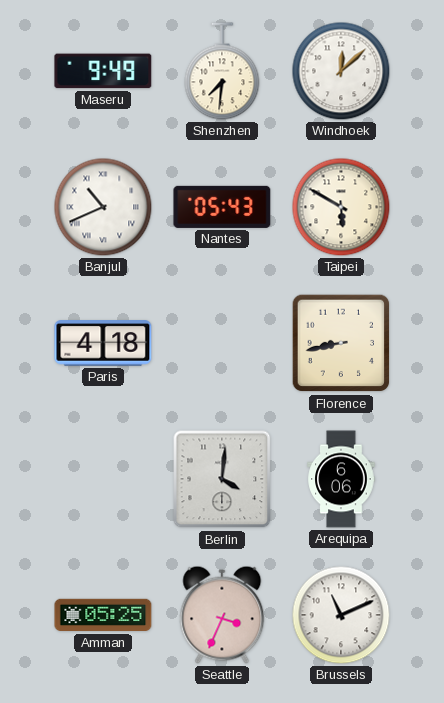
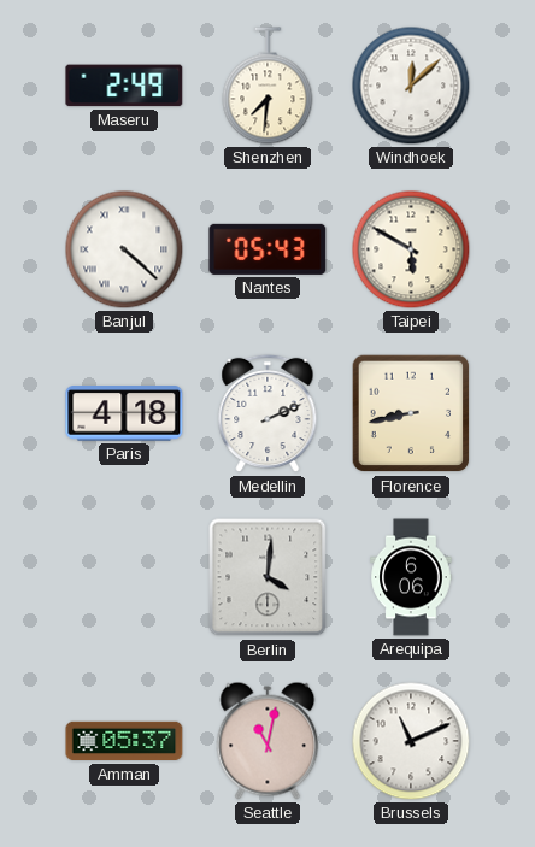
Maseru: 9:49 -> 2:49
Banjul: 10:41 -> 4:22
Medellin: none -> 2:11
Amman: 05:25 -> 05:37
Seattle: 3:34 -> 11:02
